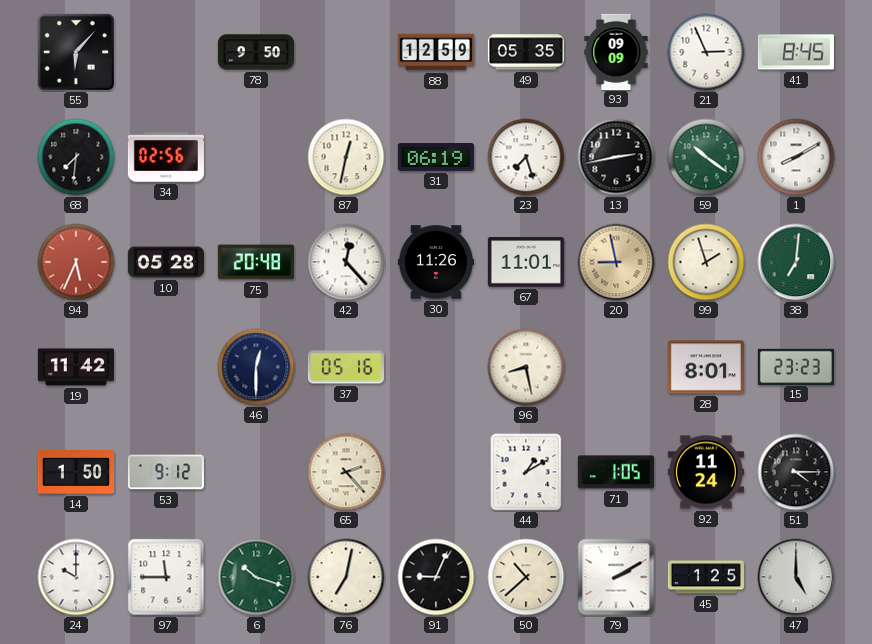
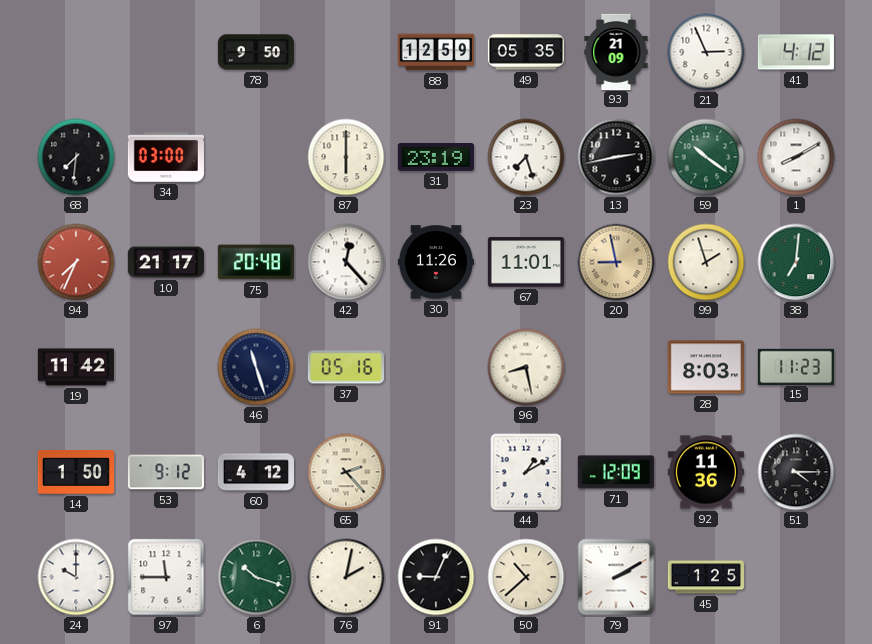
55: 6:07 -> none
93: 09:09 -> 21:09
41: 8:45 -> 4:12
34: 02:56 -> 03:00
87: 12:32 -> 6:00
31: 06:19 -> 23:19
94: 5:34 -> 7:34
10: 05:28 -> 21:17
46: 12:30 -> 11:27
28: 8:01 -> 8:03
15: 23:23 -> 11:23
60: none -> 4:12
71: 1:05 -> 12:09
92: 11:24 -> 11:36
76: 7:02 -> 2:02
47: 5:00 -> none
